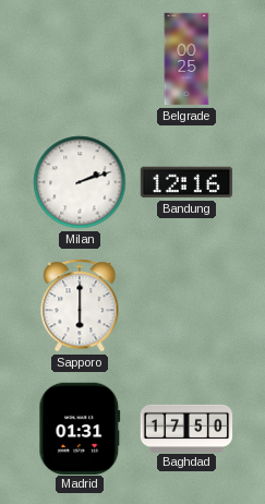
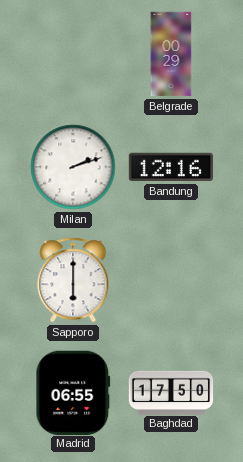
Belgrade: 00:25 -> 00:29
Madrid: 01:31 -> 06:55
